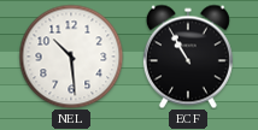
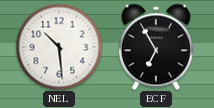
ECF: 10:55 -> 6:55
